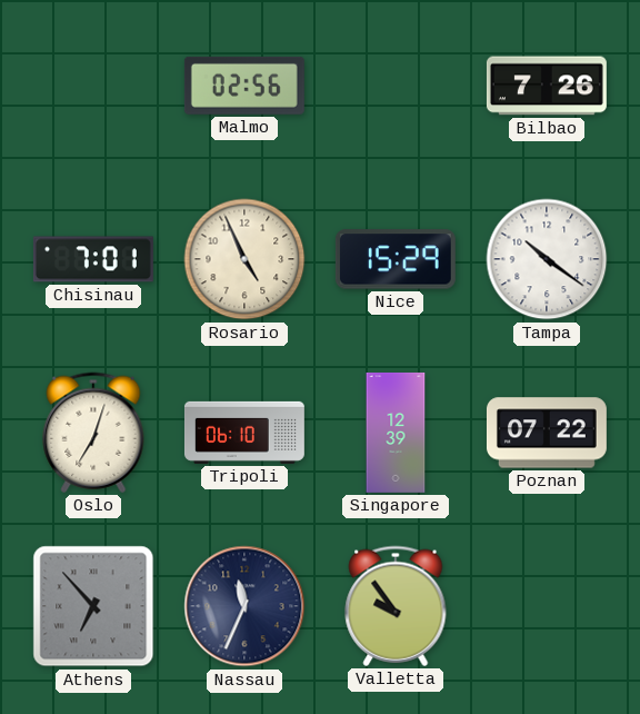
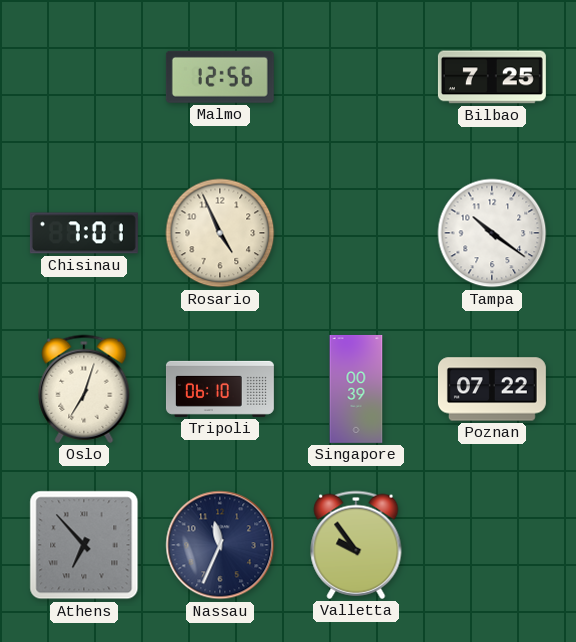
Malmo: 02:56 -> 12:56
Bilbao: 7:26 -> 7:25
Nice: 15:29 -> none
Singapore: 12:39 -> 00:39
